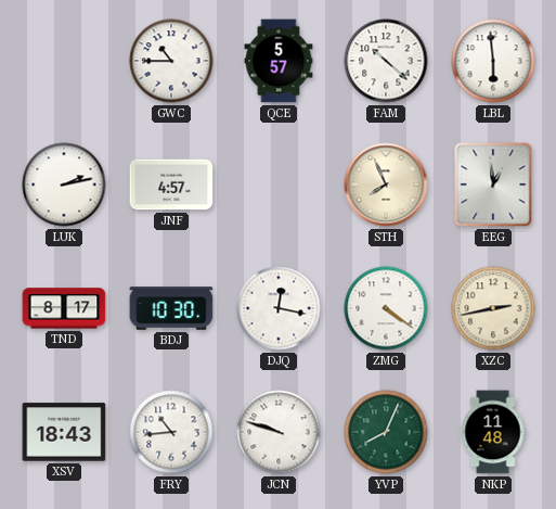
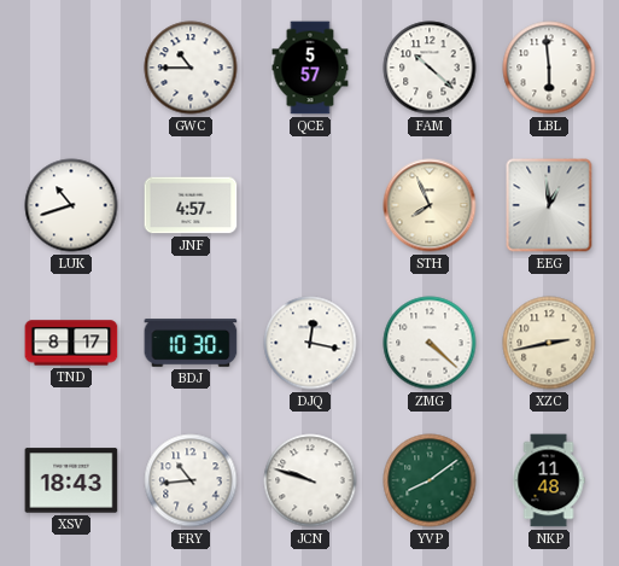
LUK: 2:13 -> 10:42
ZMG: 4:21 -> 4:22
YVP: 8:04 -> 8:09
